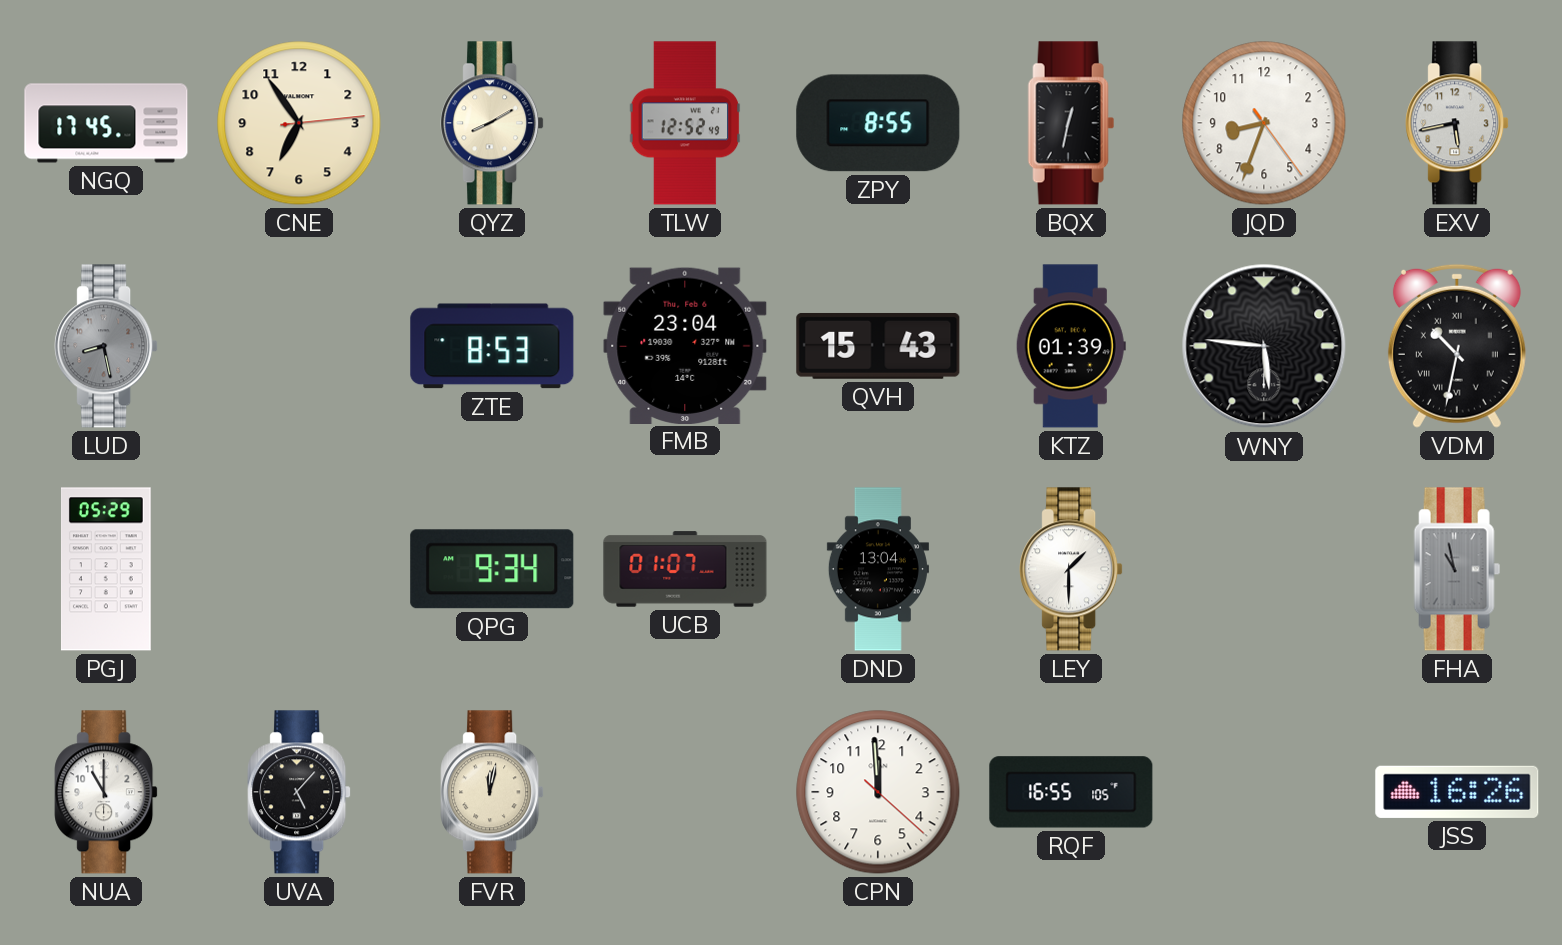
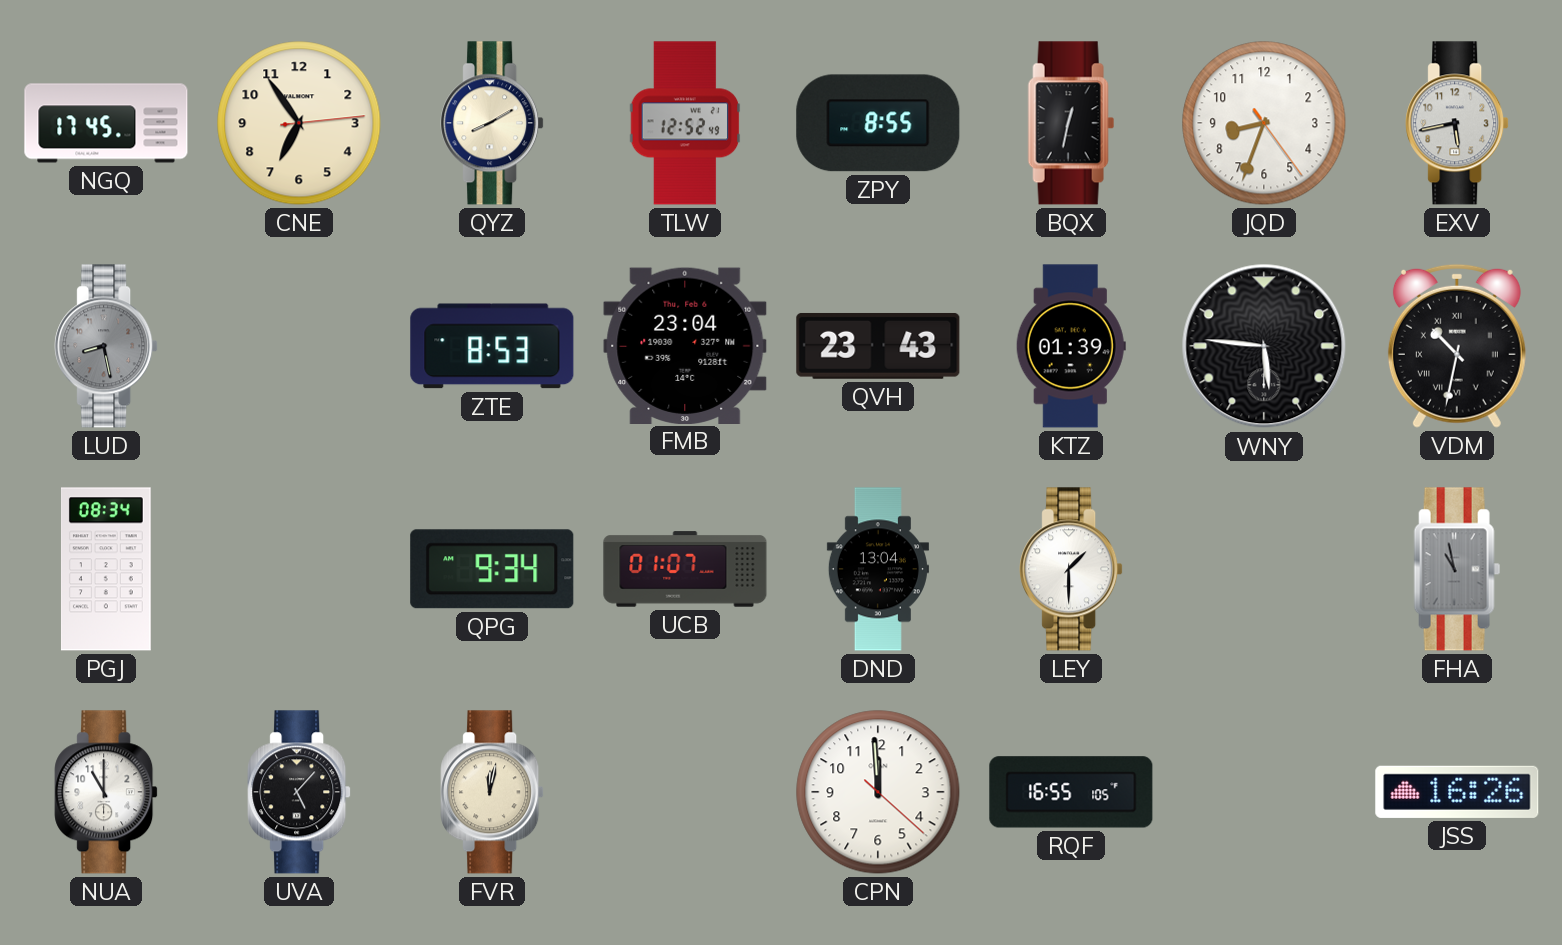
QVH: 15:43 -> 23:43
PGJ: 05:29 -> 08:34
